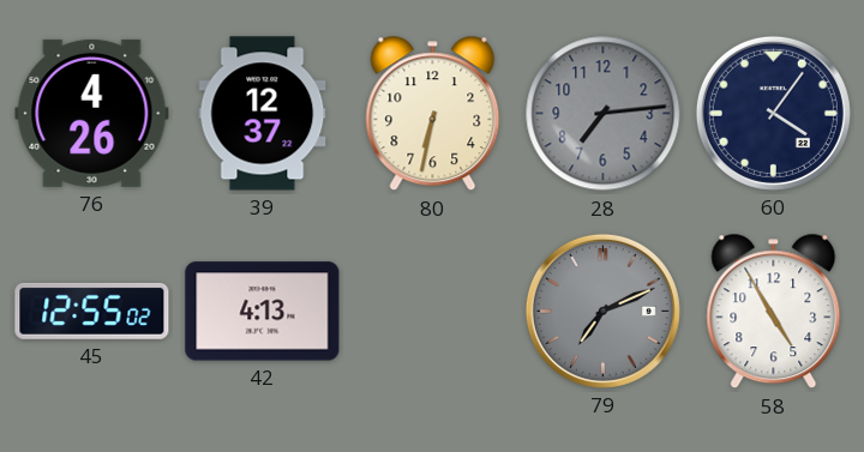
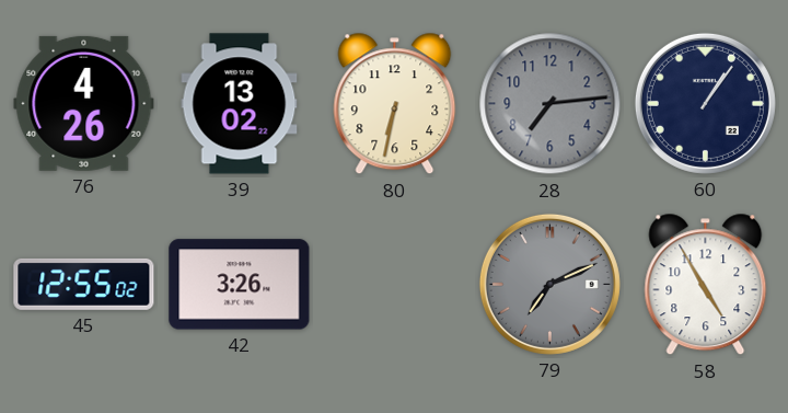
39: 12:37 -> 13:02
60: 4:06 -> 1:06
42: 4:13 -> 3:26
